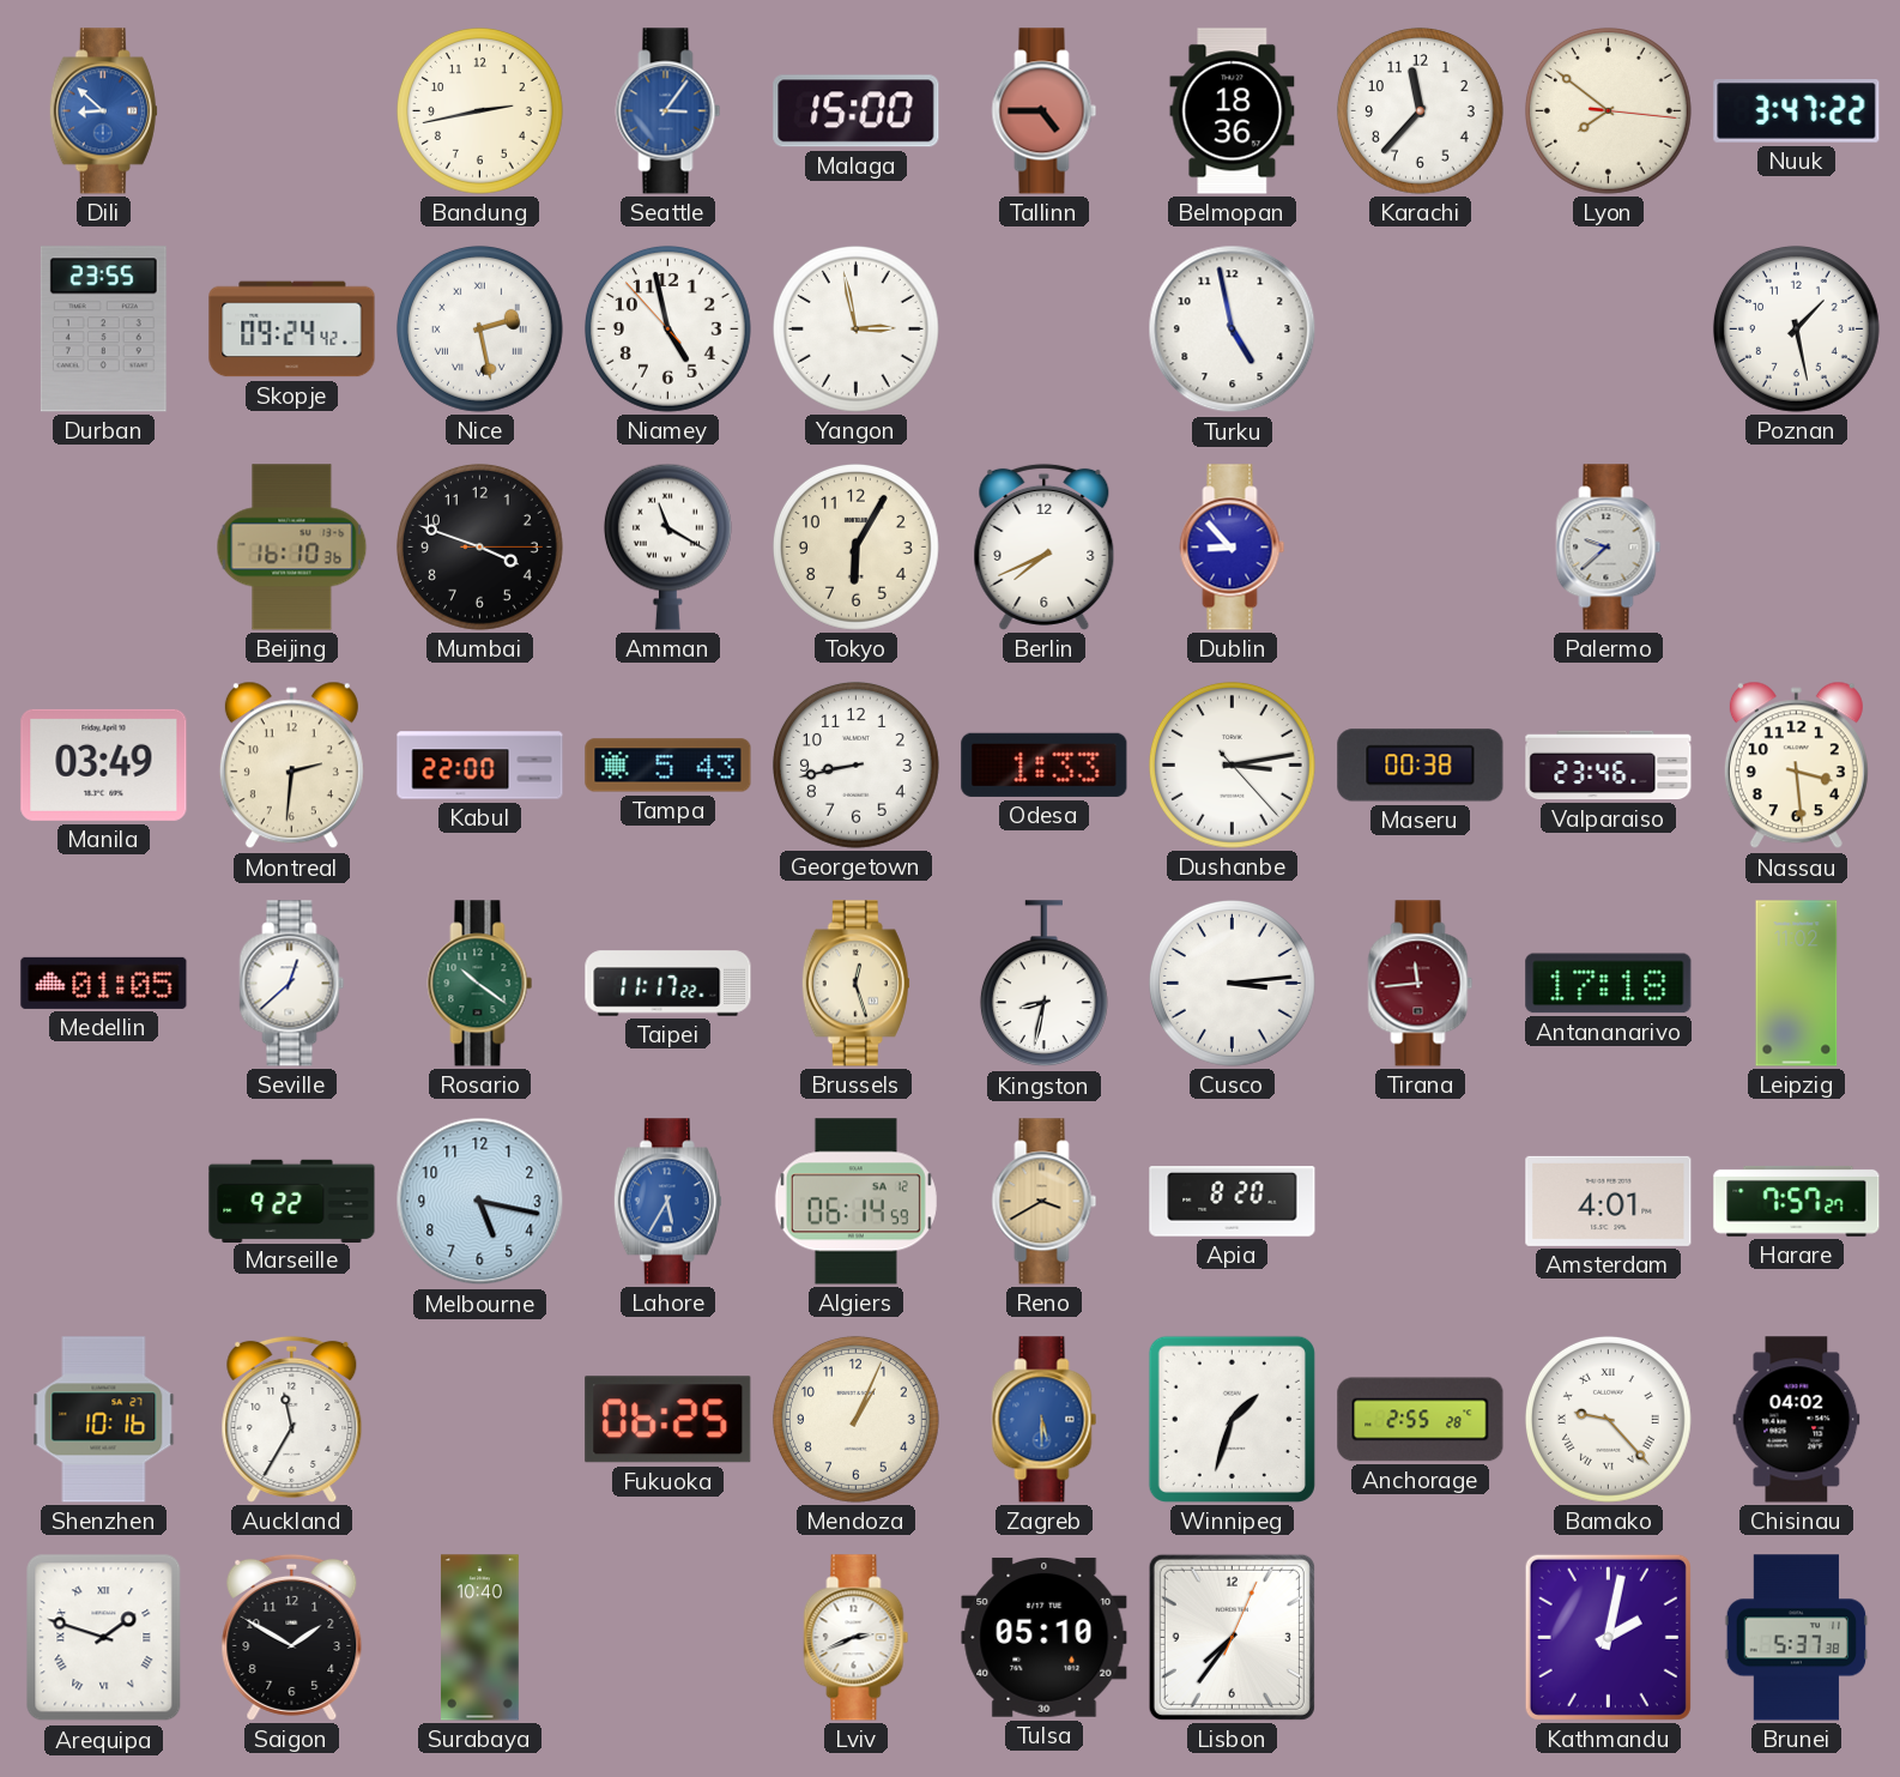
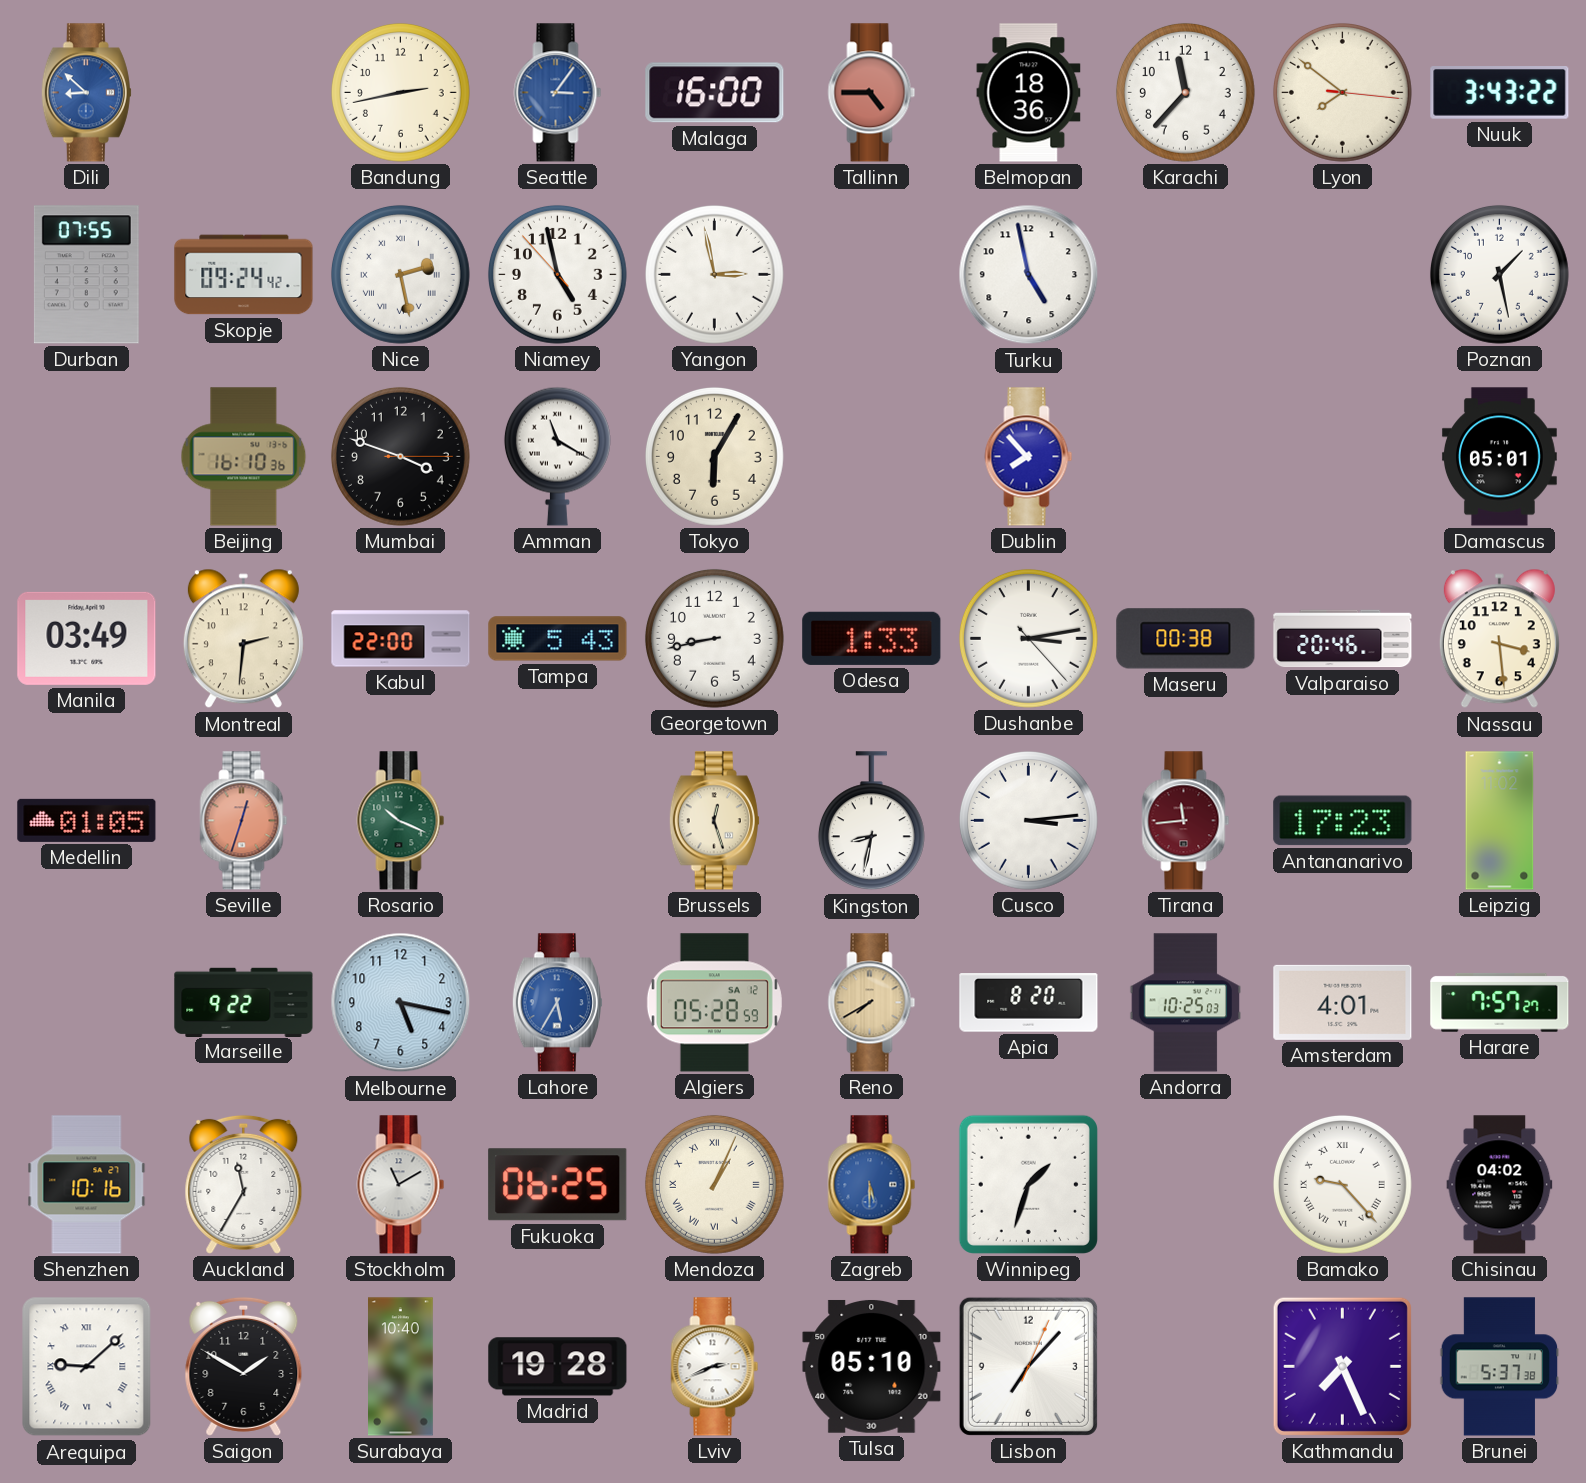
Malaga: 15:00 -> 16:00
Nuuk: 3:47 -> 3:43
Durban: 23:55 -> 07:55
Berlin: 7:41 -> none
Dublin: 8:53 -> 7:53
Palermo: 9:38 -> none
Damascus: none -> 05:01
Valparaiso: 23:46 -> 20:46
Seville: 12:38 -> 12:33
Seville dial: white -> salmon
Rosario: 10:21 -> 10:19
Taipei: 11:17 -> none
Antananarivo: 17:18 -> 17:23
Algiers: 06:14 -> 05:28
Reno: 3:40 -> 7:40
Andorra: none -> 10:25
Stockholm: none -> 11:10
Mendoza numerals: Arabic -> Roman
Anchorage: 2:55 -> none
Arequipa: 1:48 -> 9:08
Madrid: none -> 19:28
Lisbon: 7:36 -> 7:07
Kathmandu: 2:02 -> 7:26
